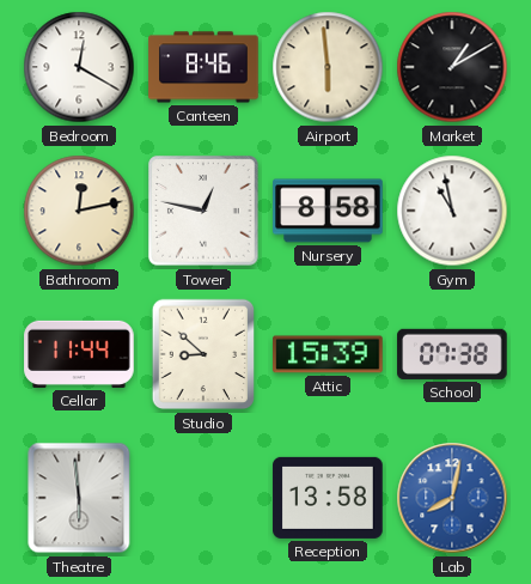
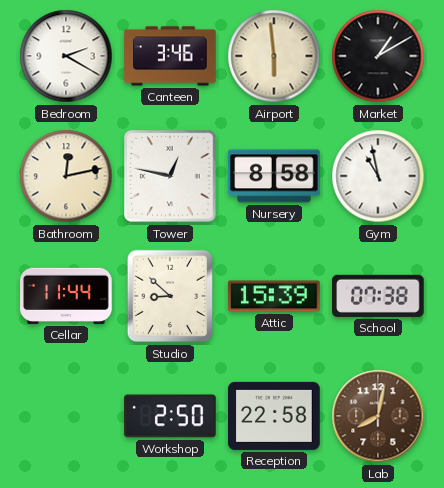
Bedroom: 12:20 -> 2:20
Canteen: 8:46 -> 3:46
Theatre: 5:59 -> none
Workshop: none -> 2:50
Reception: 13:58 -> 22:58
Lab dial: blue -> brown
